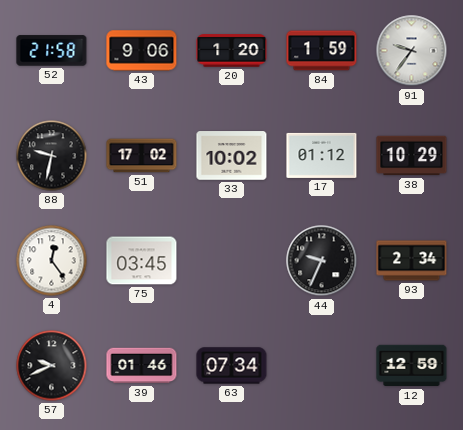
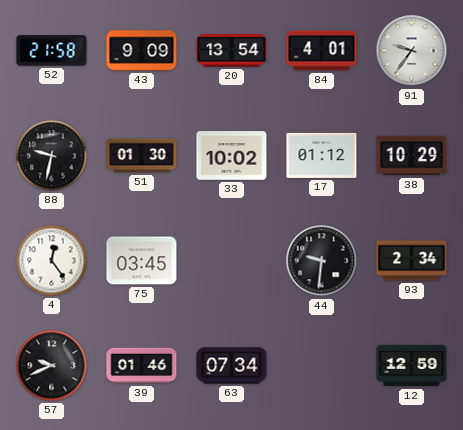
43: 9:06 -> 9:09
20: 1:20 -> 13:54
84: 1:59 -> 4:01
51: 17:02 -> 01:30
44: 9:34 -> 9:31
